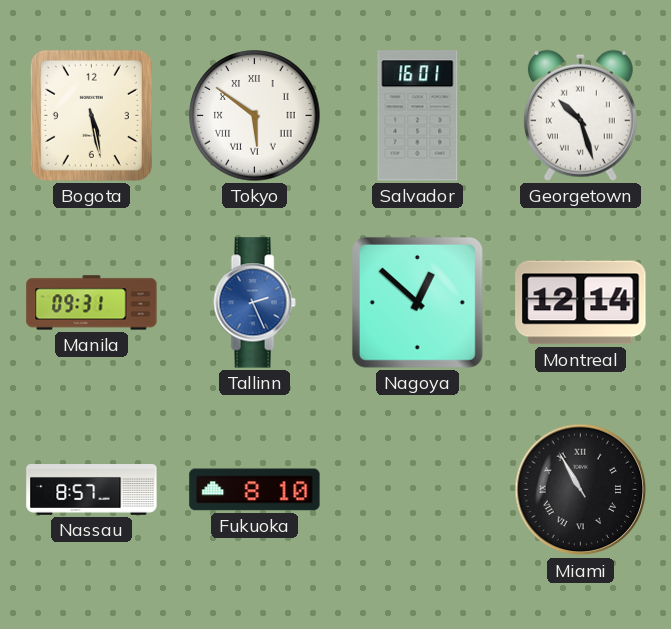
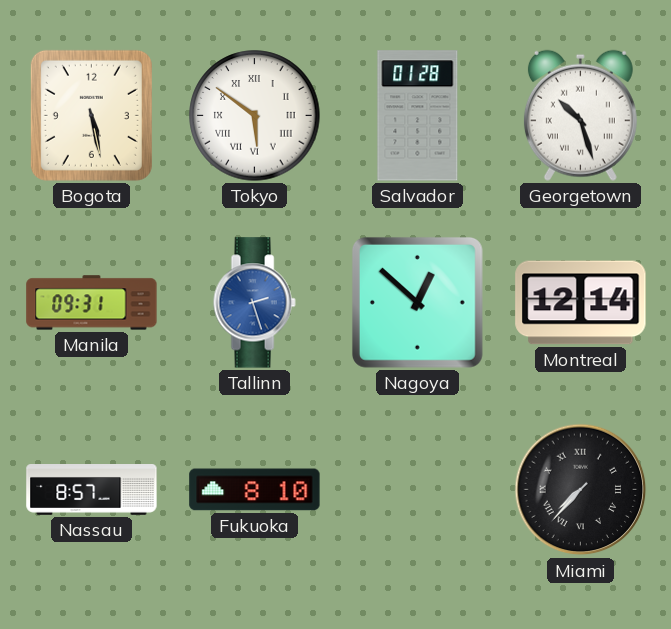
Salvador: 16:01 -> 01:28
Tallinn: 2:26 -> 2:27
Miami: 10:55 -> 7:37
